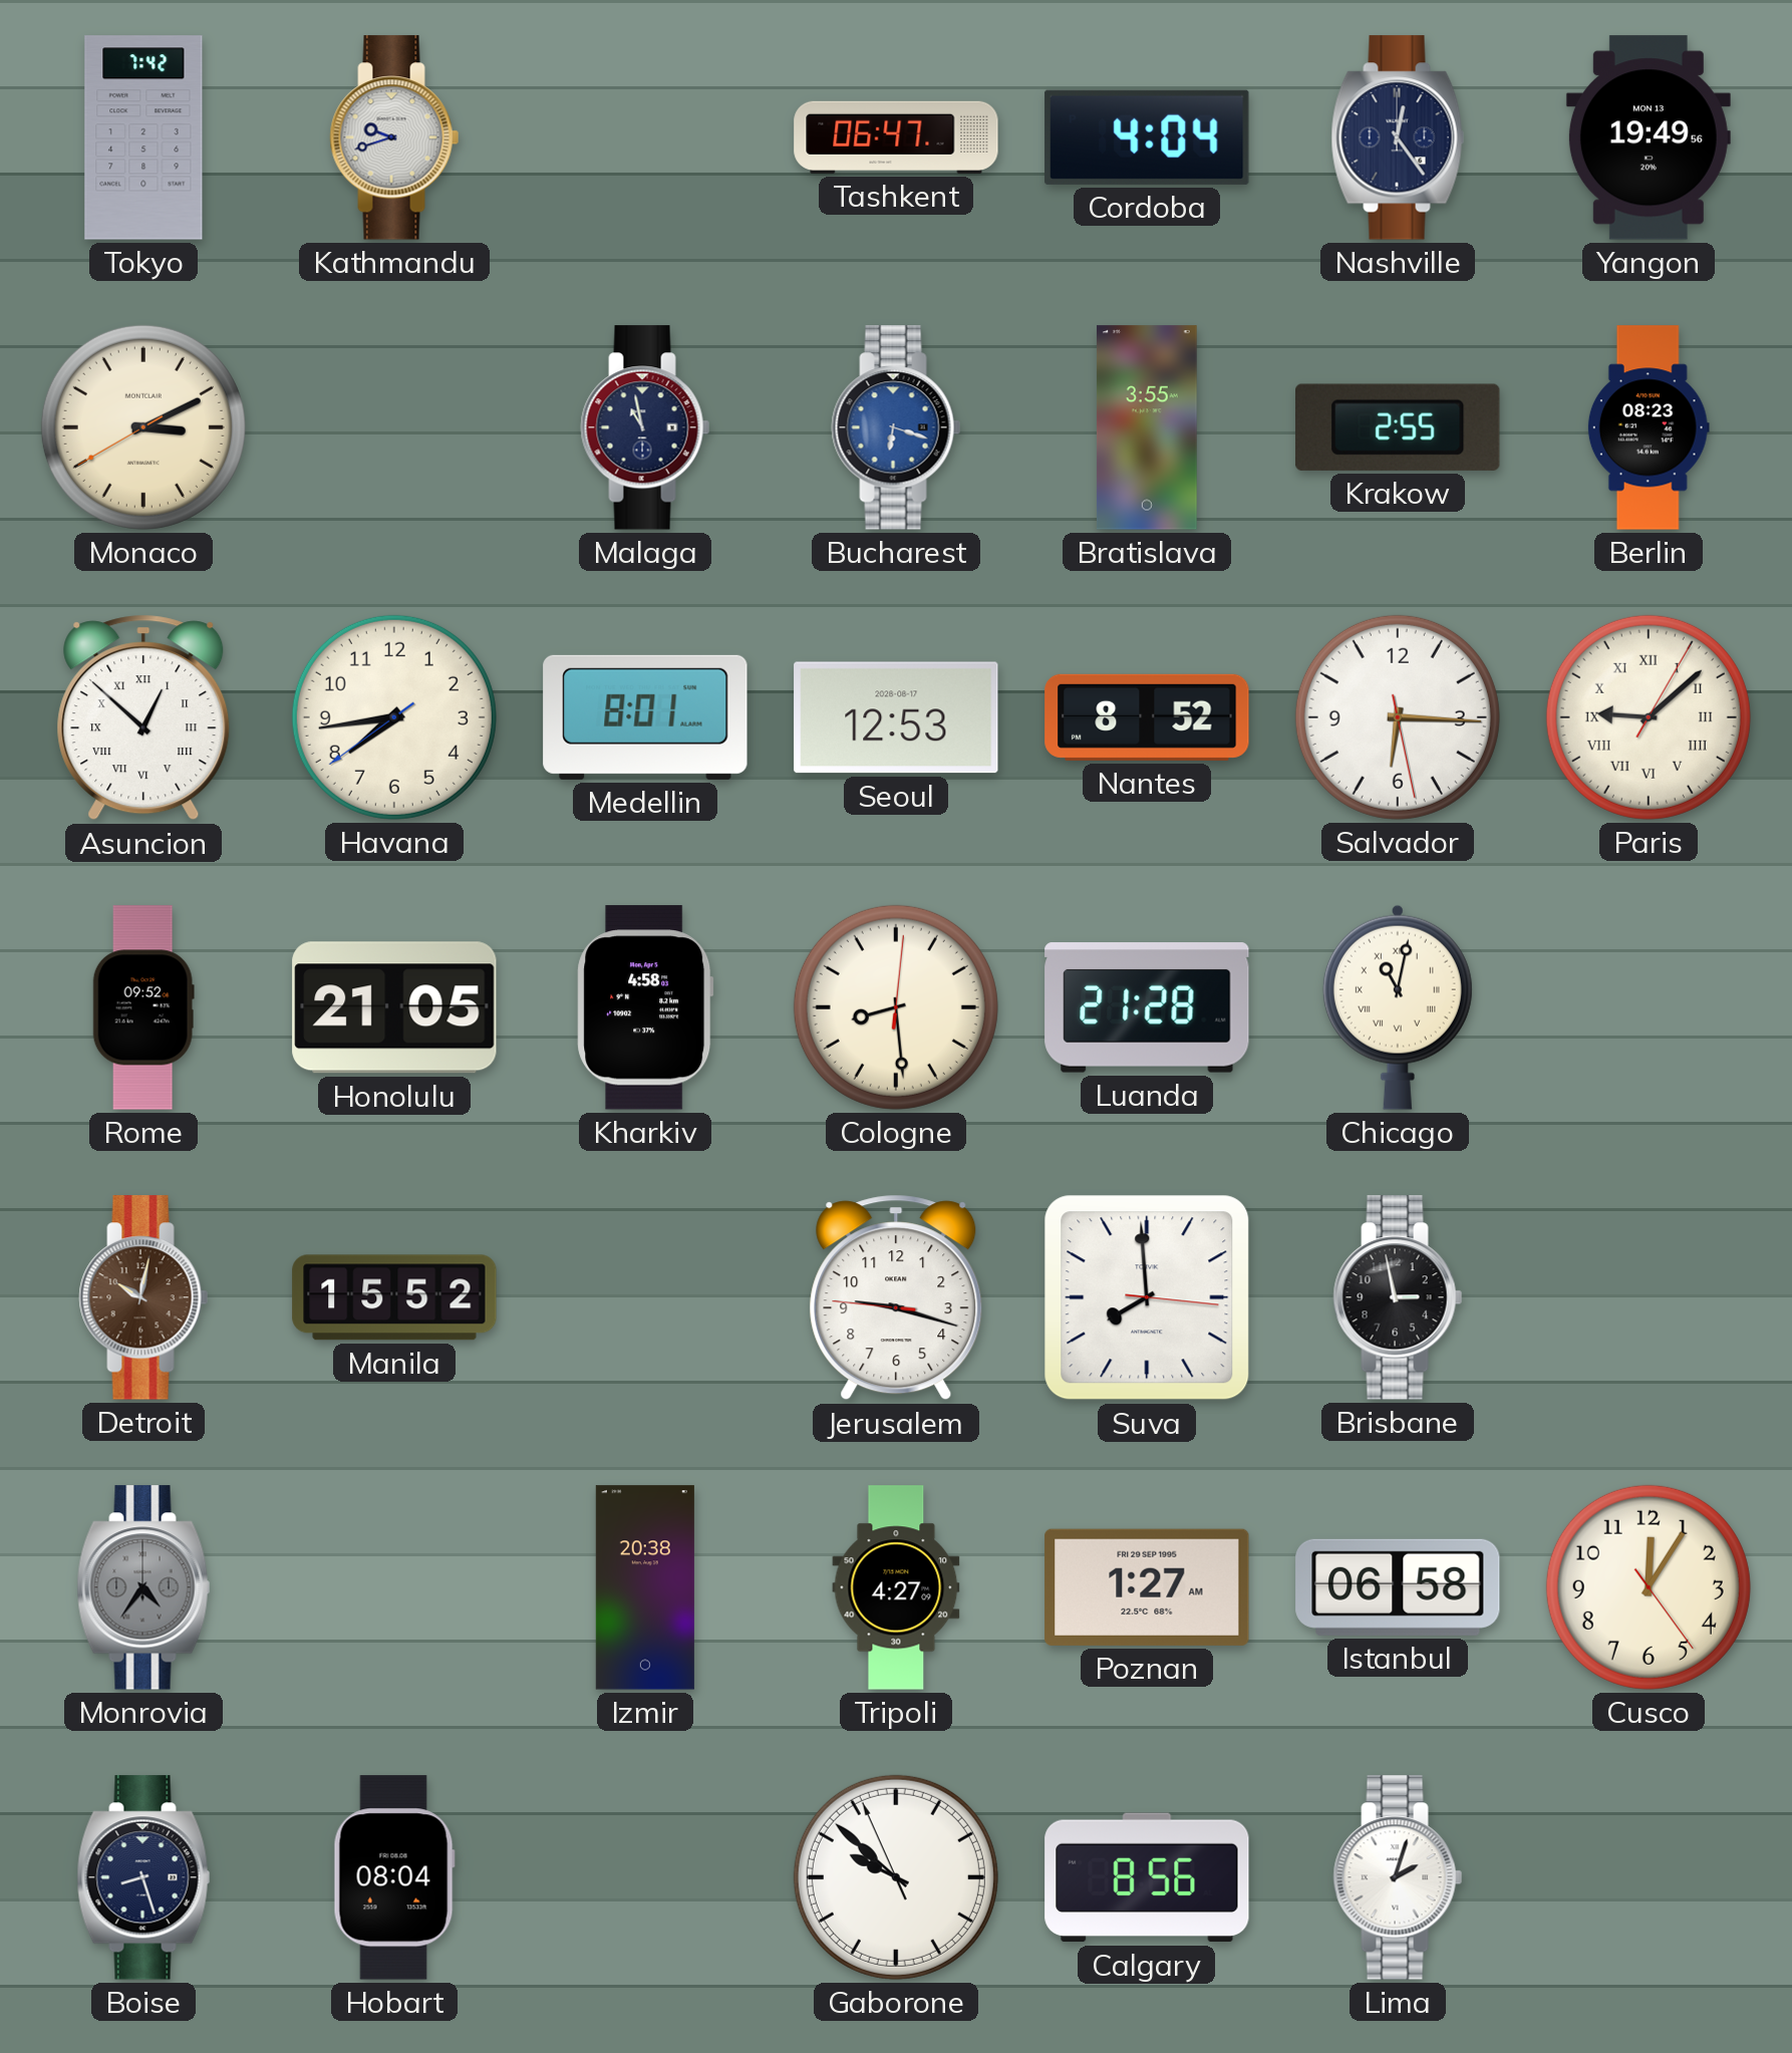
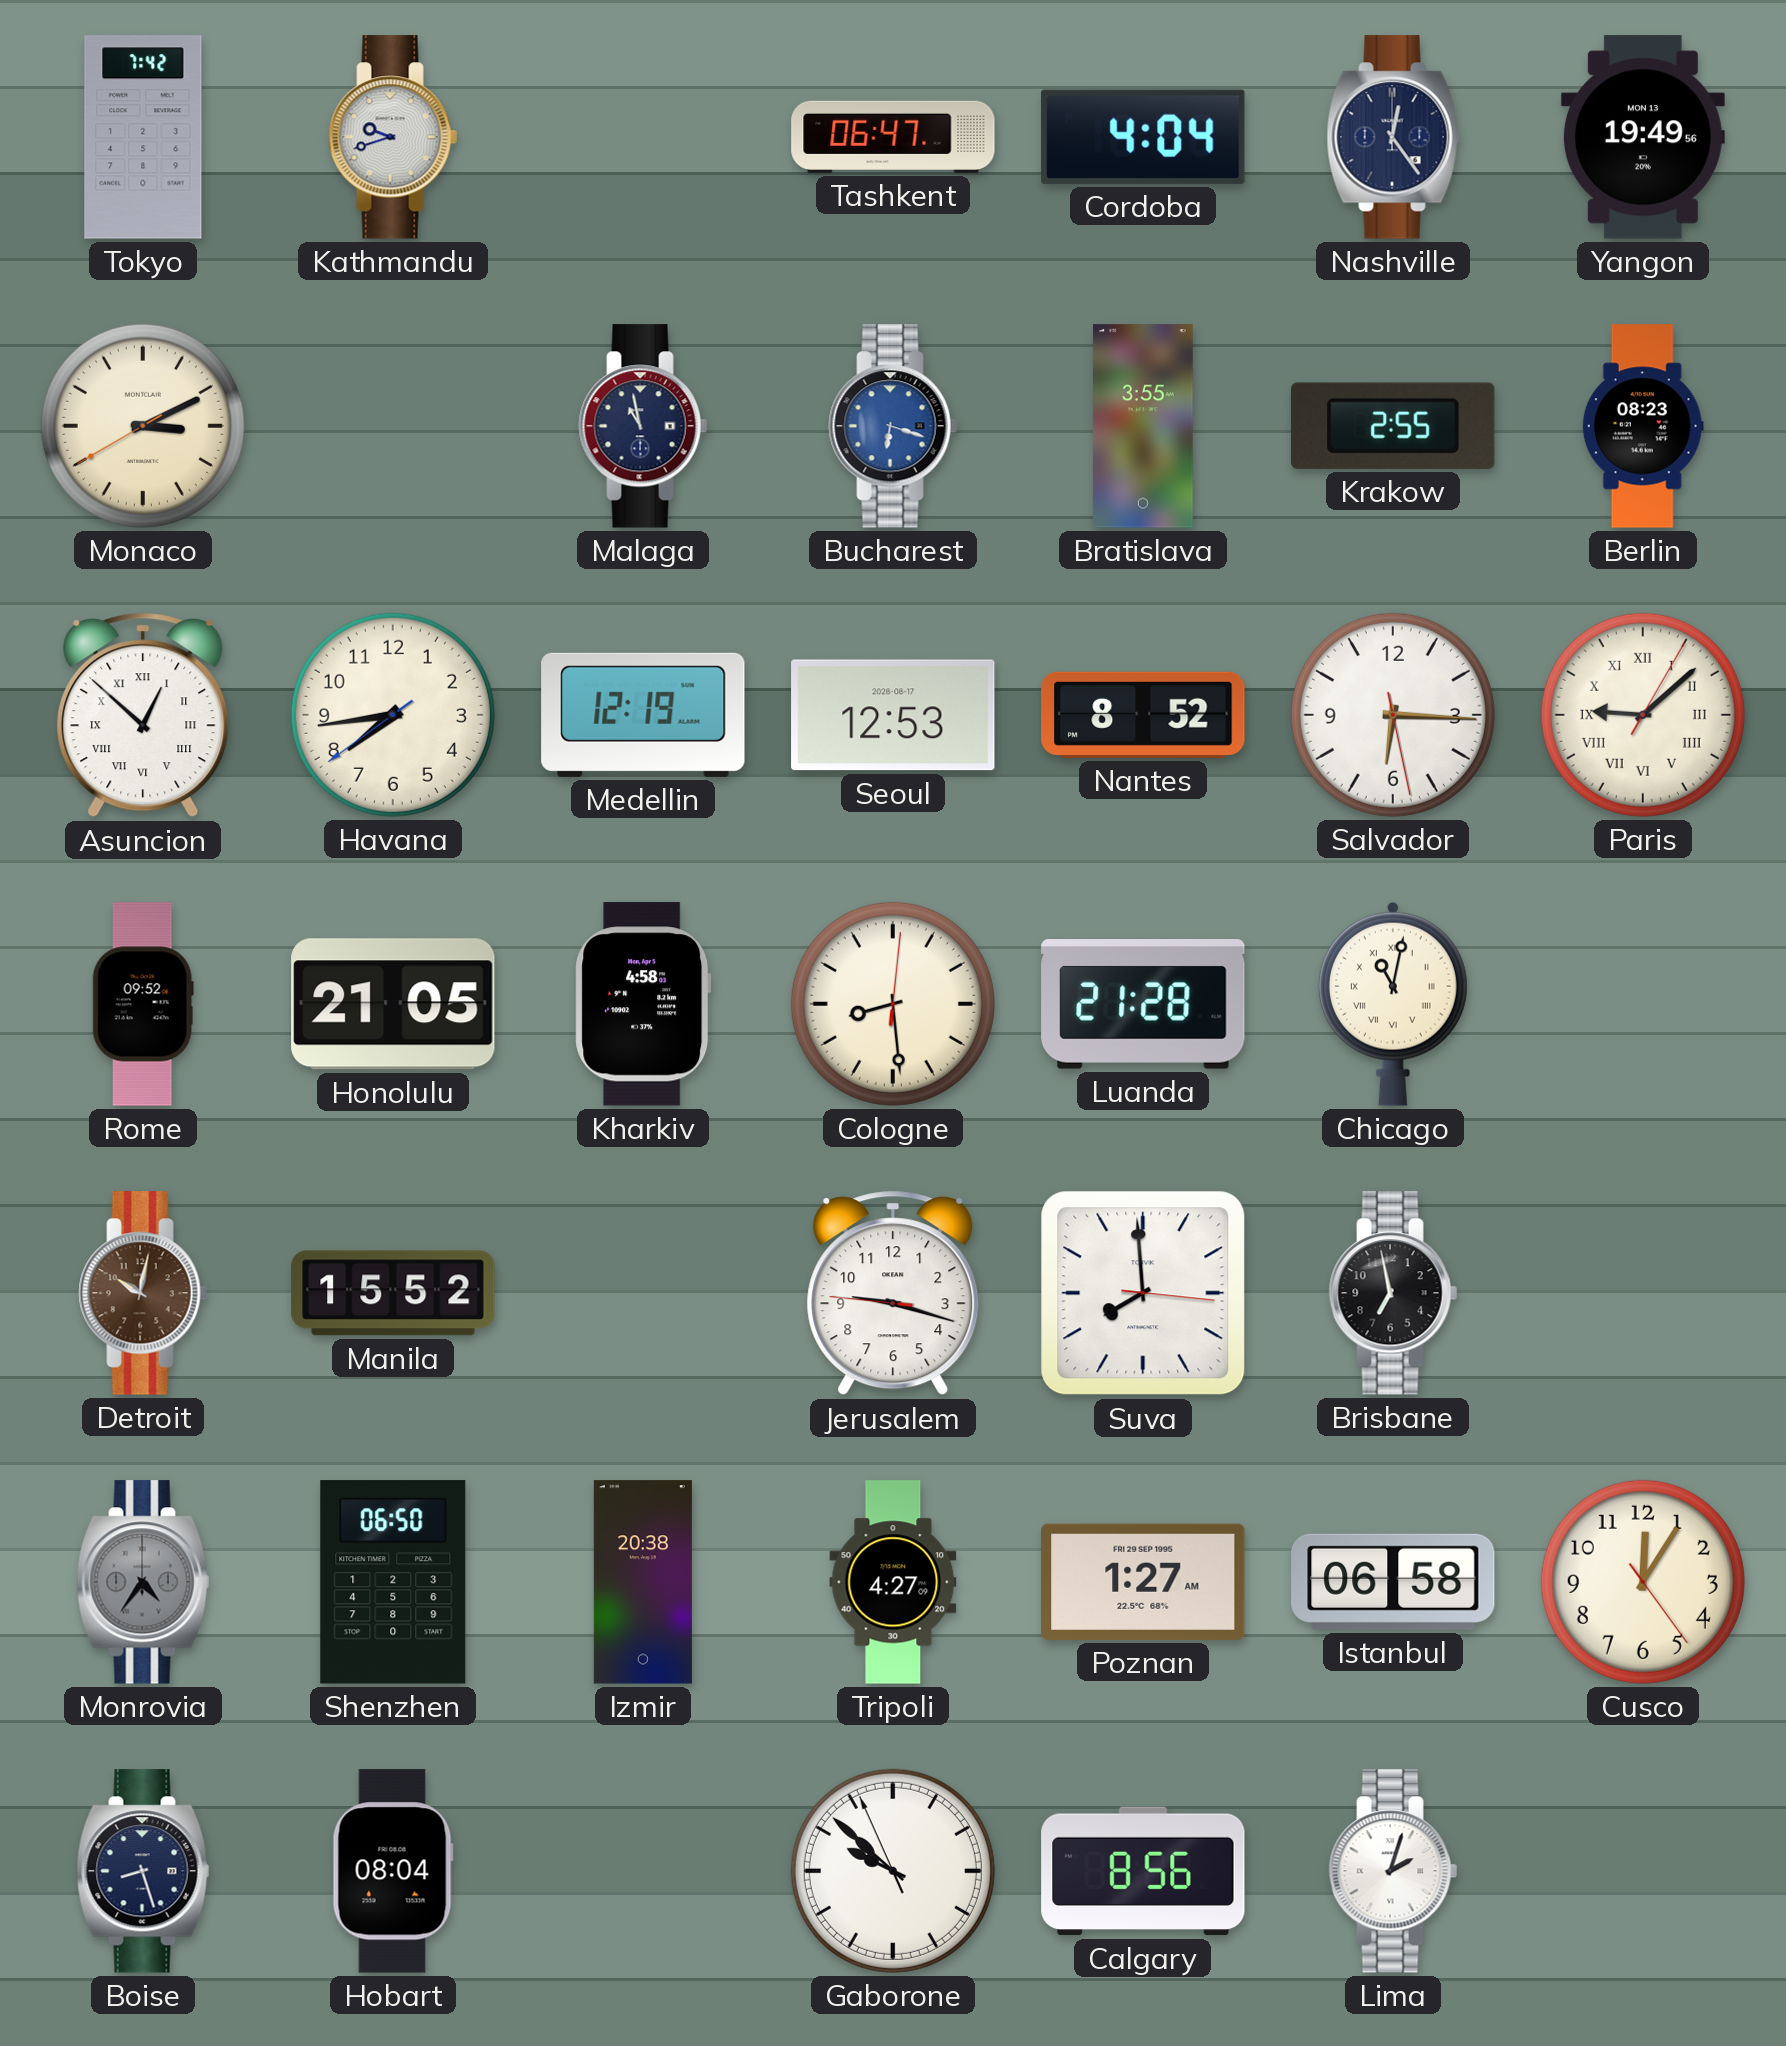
Medellin: 8:01 -> 12:19
Brisbane: 2:58 -> 6:58
Shenzhen: none -> 06:50
